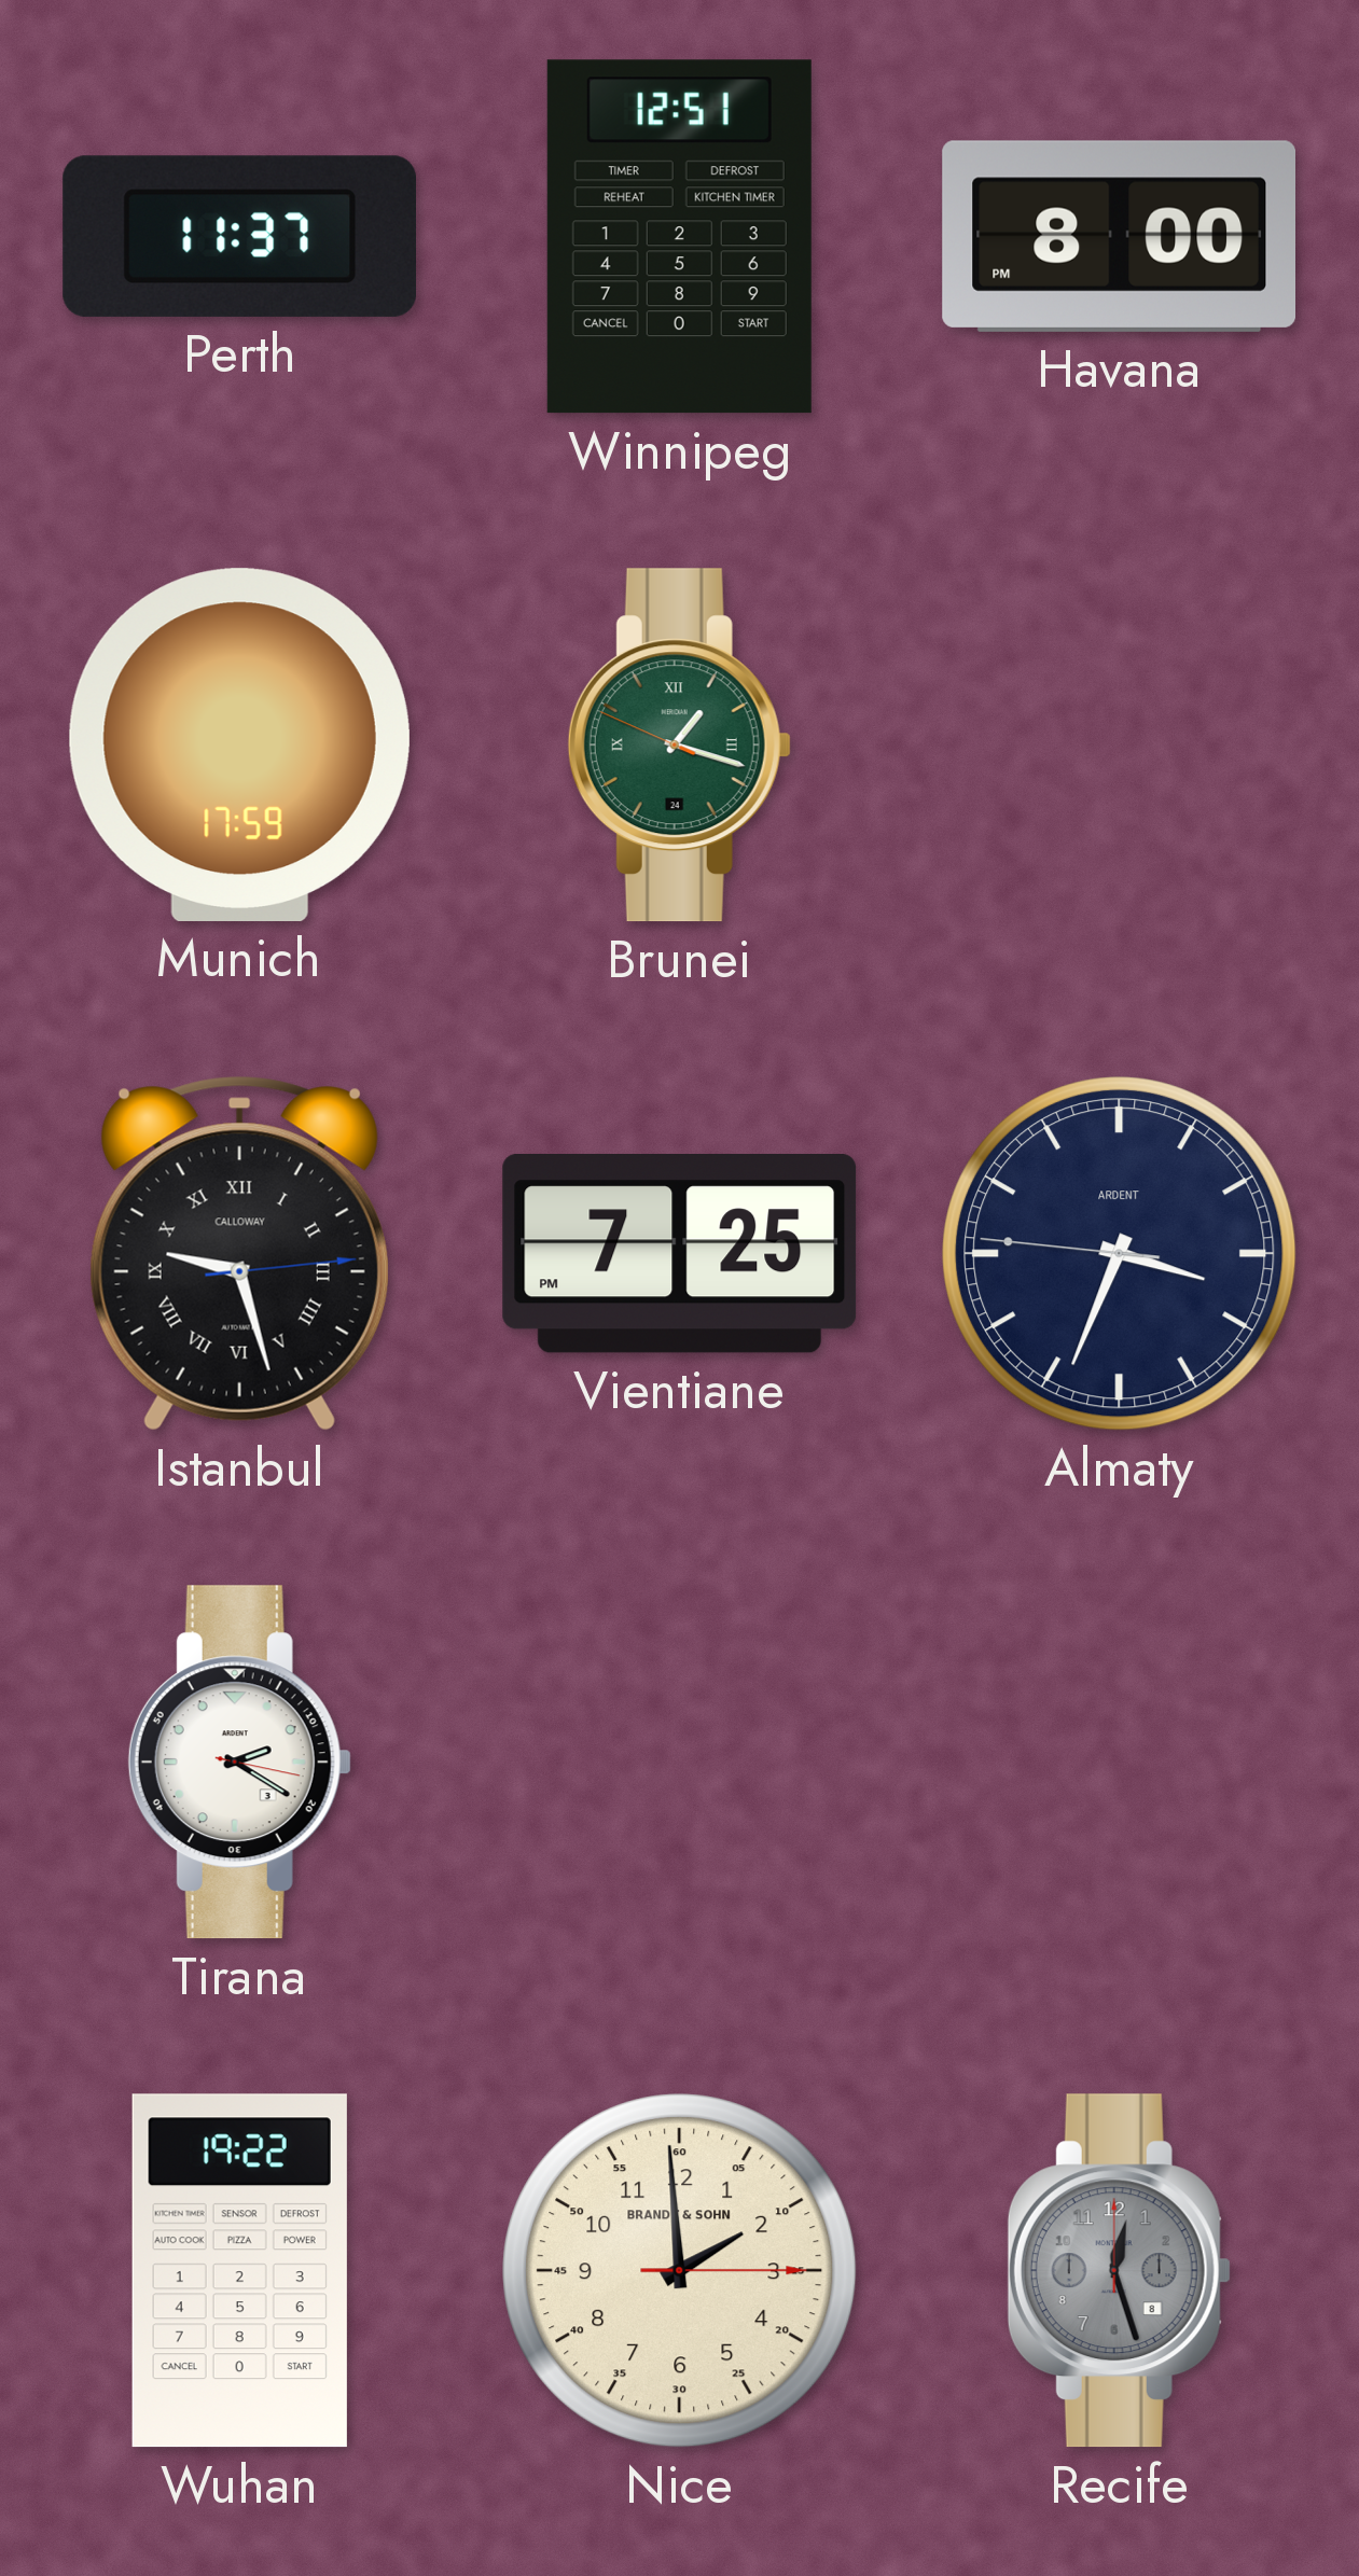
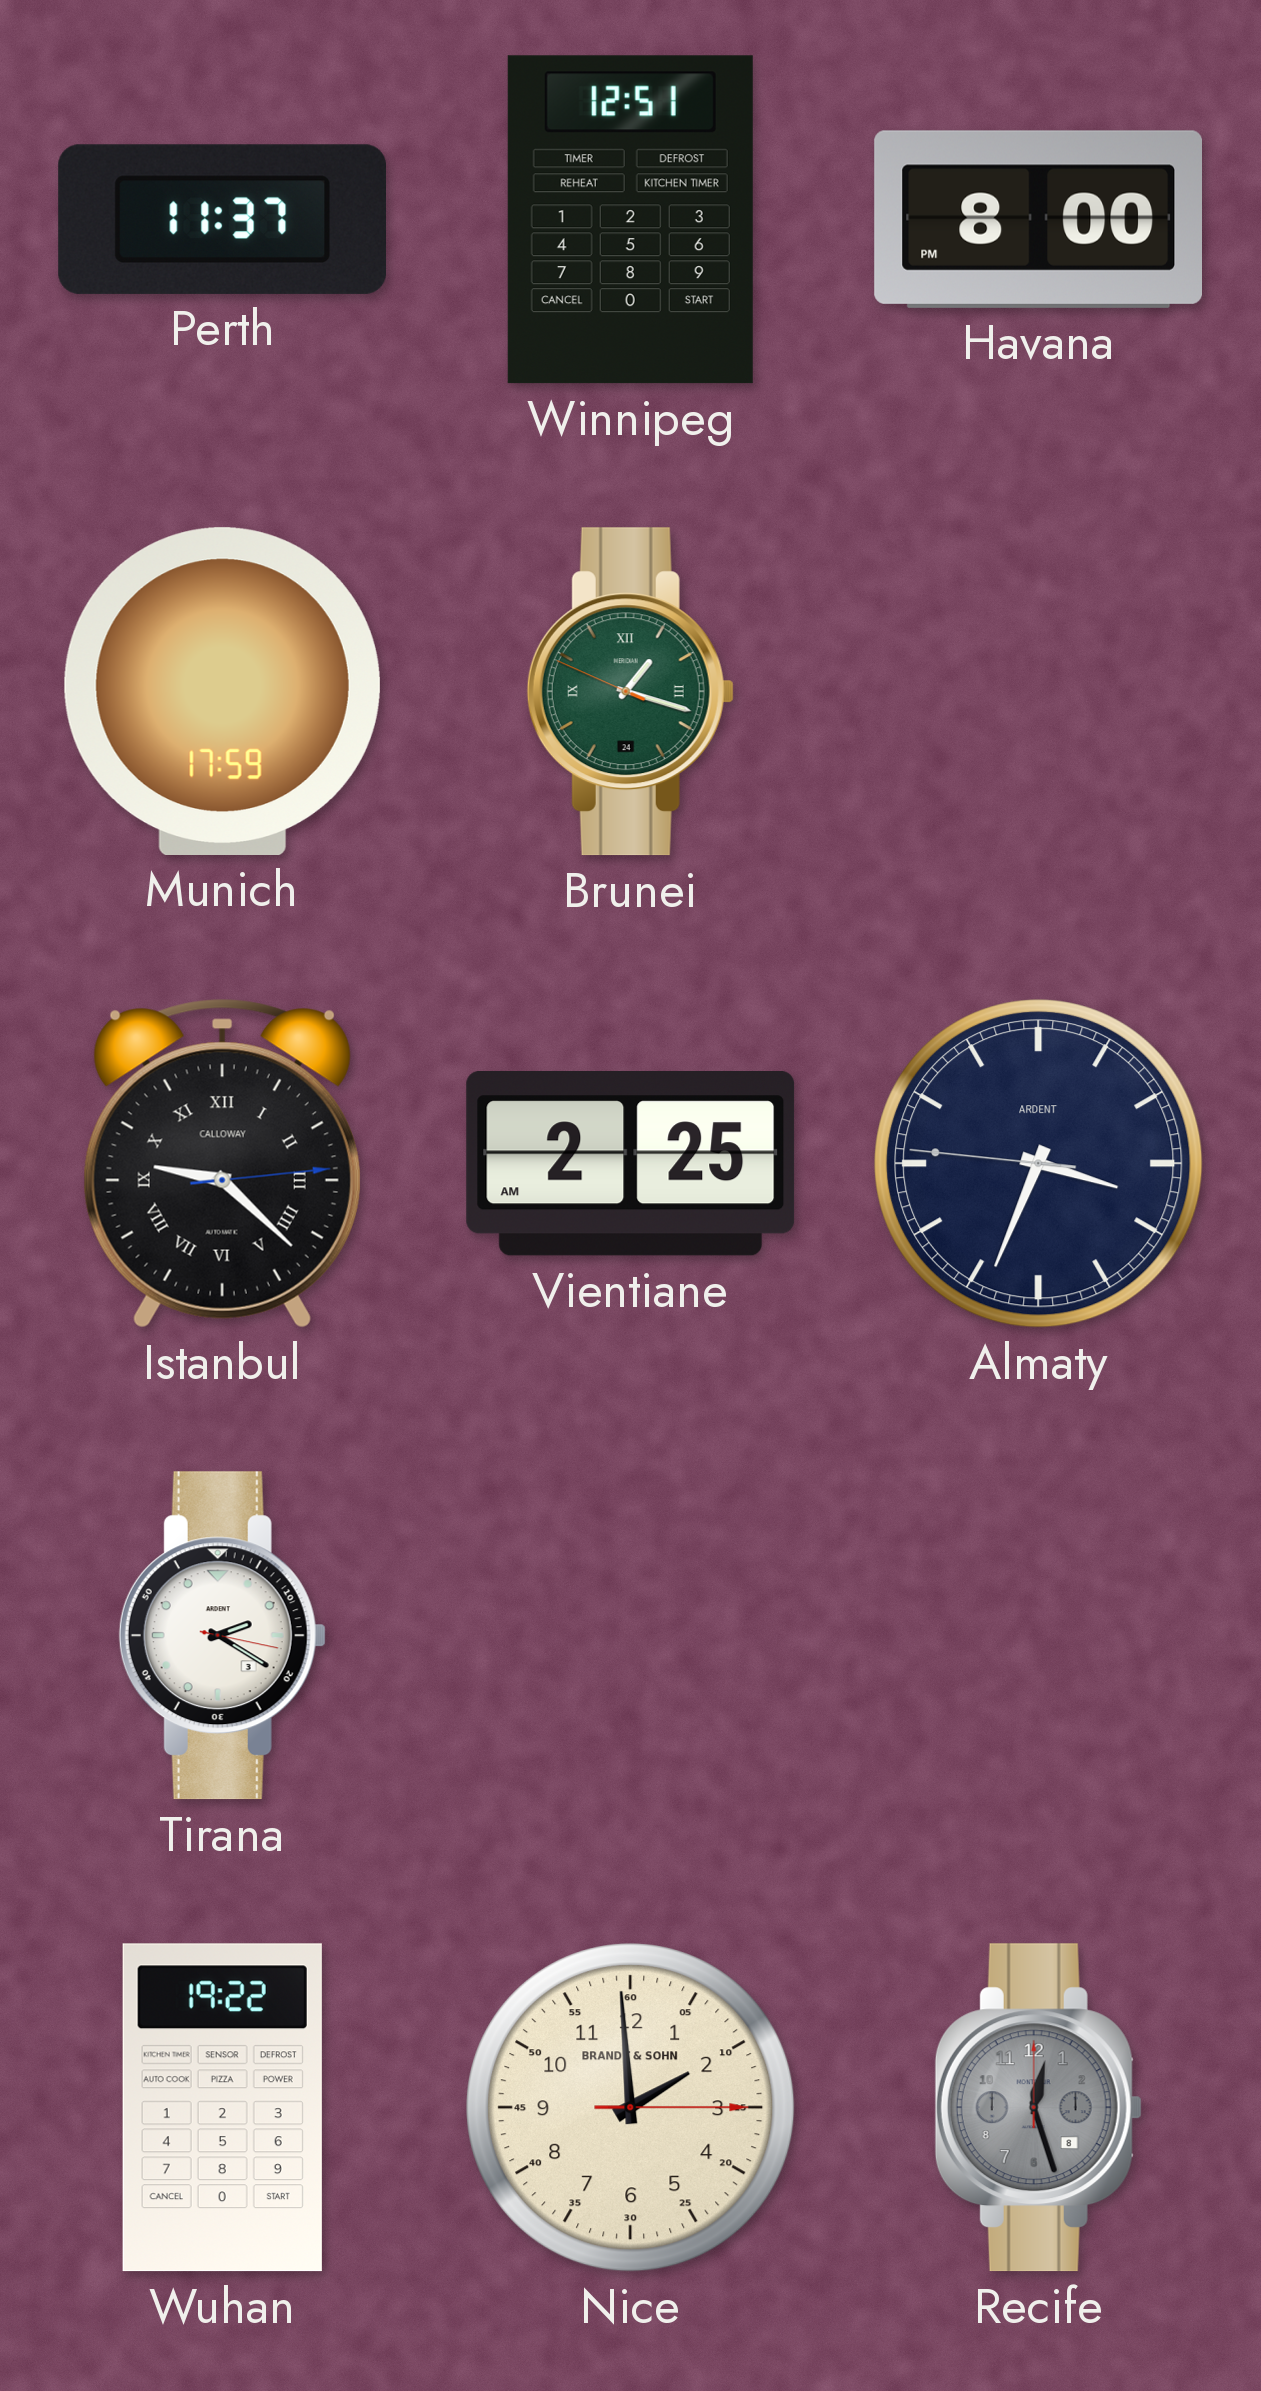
Istanbul: 9:27 -> 9:22
Vientiane: 7:25 -> 2:25
